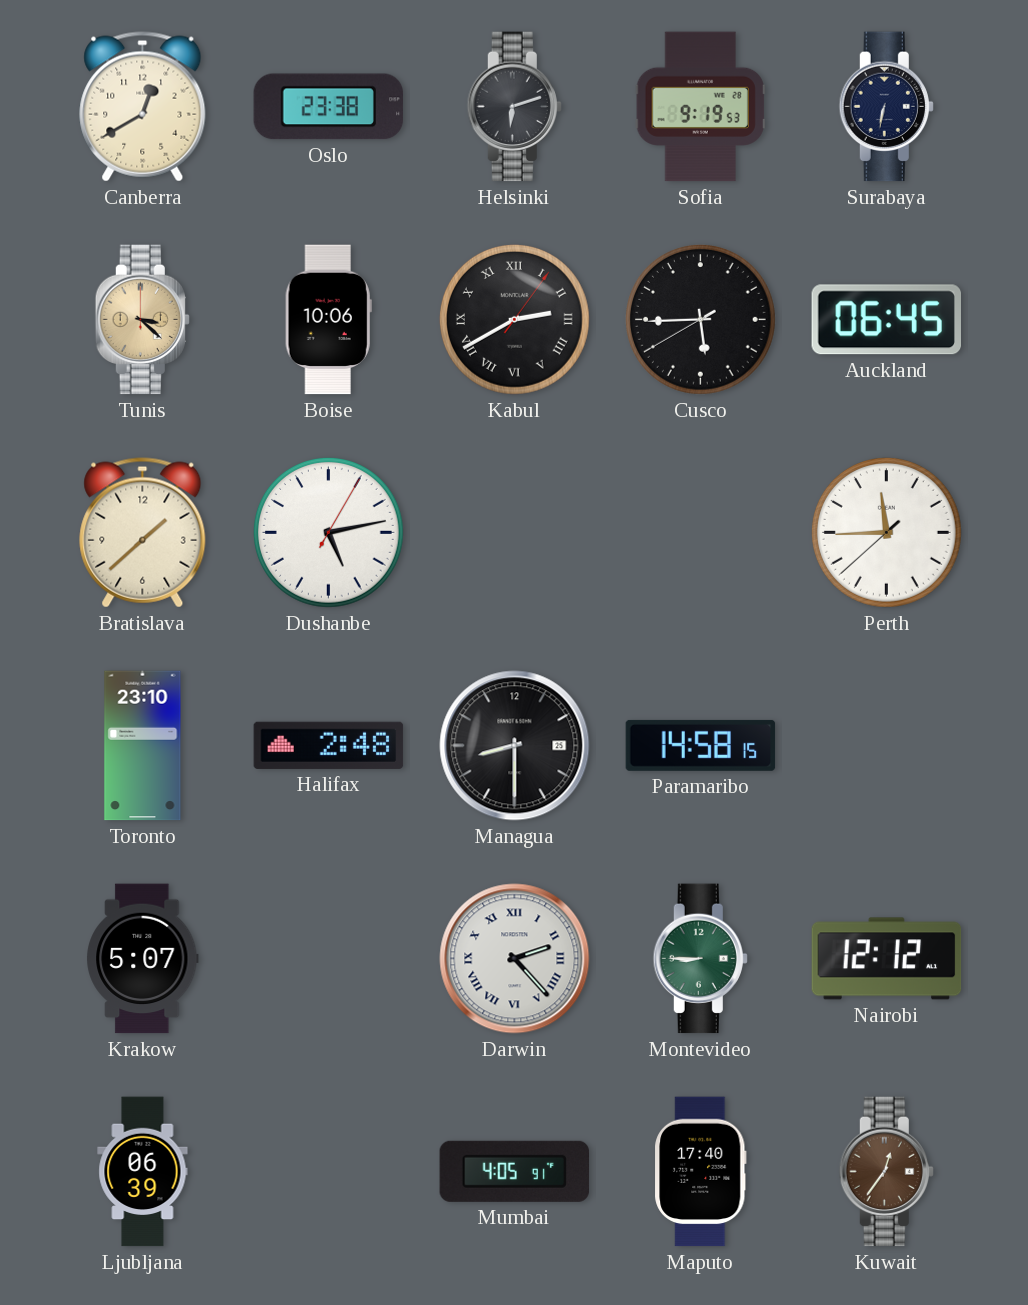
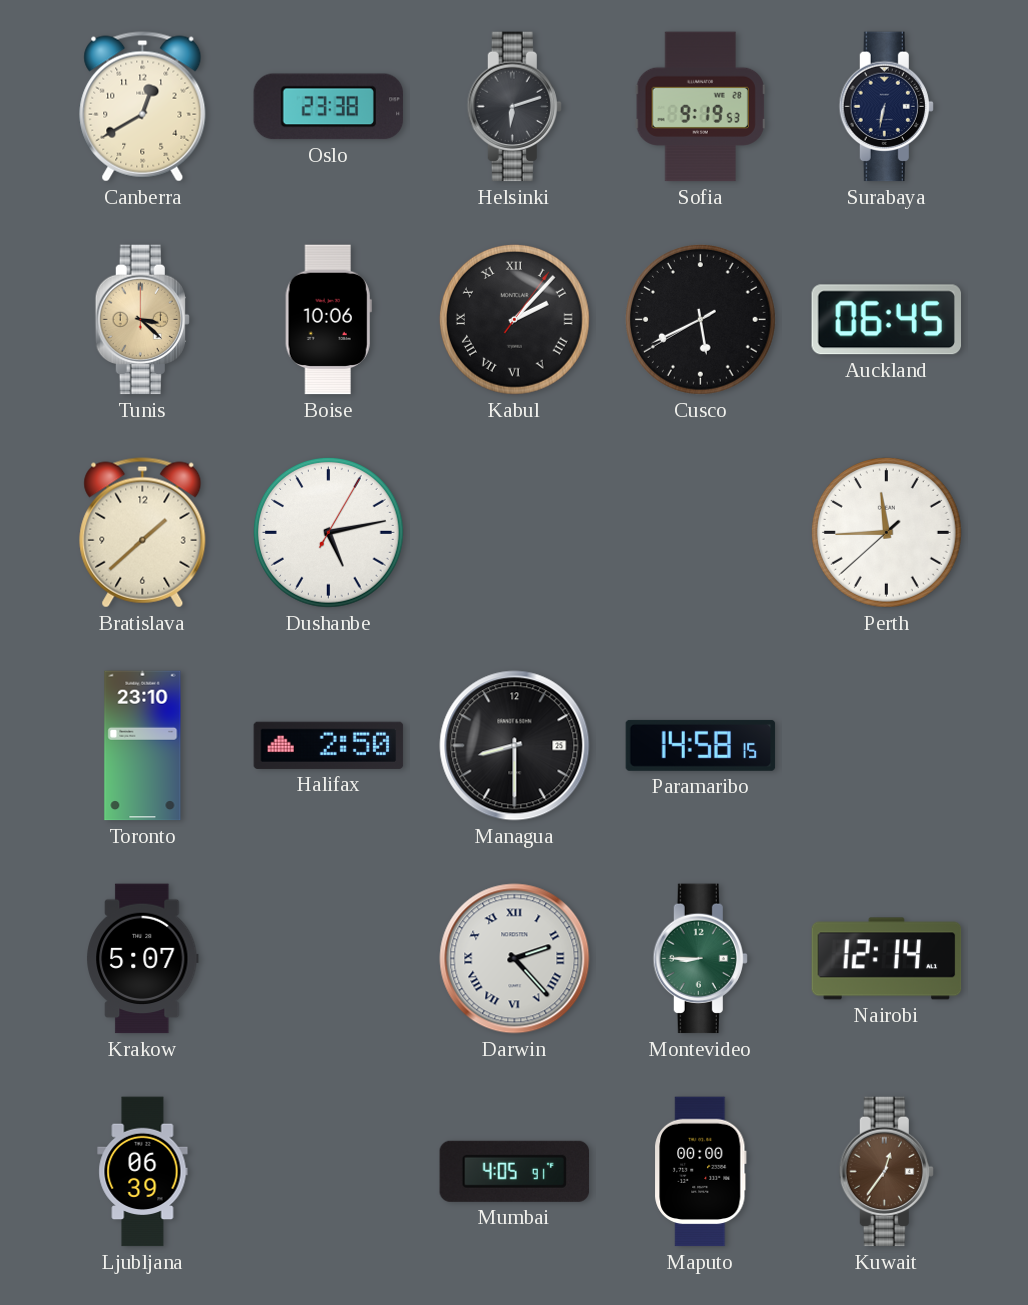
Kabul: 2:40 -> 2:07
Cusco: 5:44 -> 5:40
Halifax: 2:48 -> 2:50
Nairobi: 12:12 -> 12:14
Maputo: 17:40 -> 00:00
